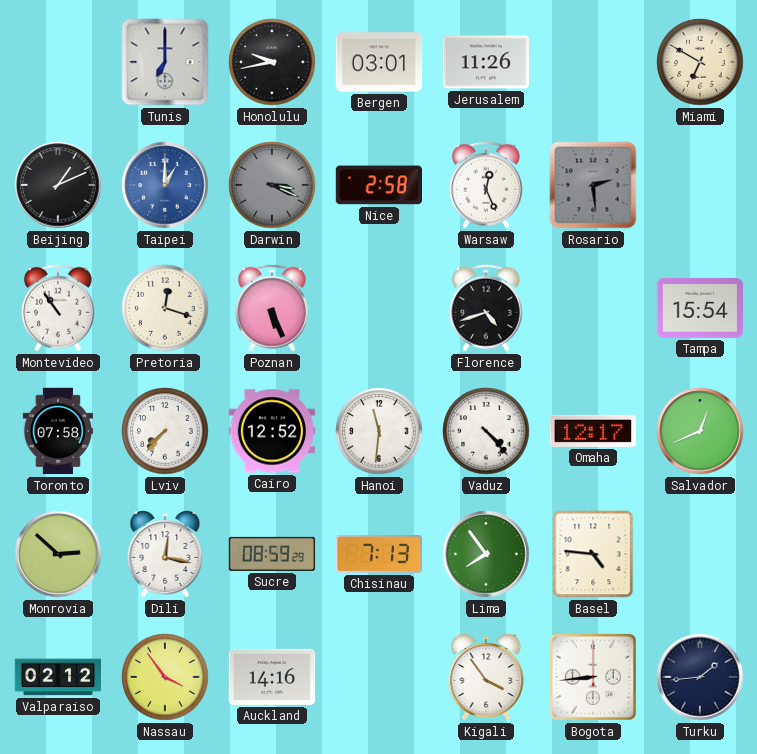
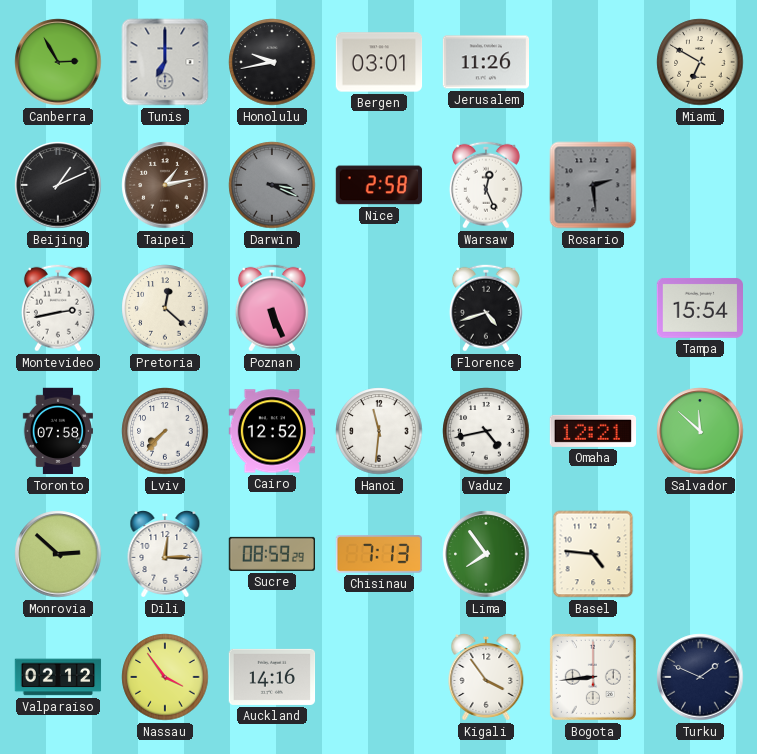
Canberra: none -> 2:55
Taipei: 1:00 -> 1:13
Taipei dial: blue -> brown
Montevideo: 10:54 -> 2:43
Pretoria: 12:18 -> 12:22
Vaduz: 4:23 -> 4:43
Omaha: 12:17 -> 12:21
Salvador: 12:41 -> 11:52
Dili: 12:17 -> 12:15
Turku: 1:44 -> 1:49
